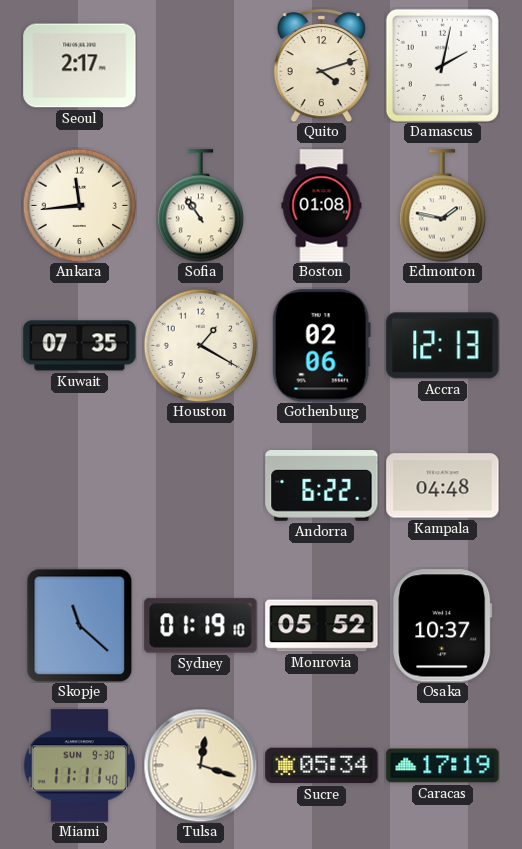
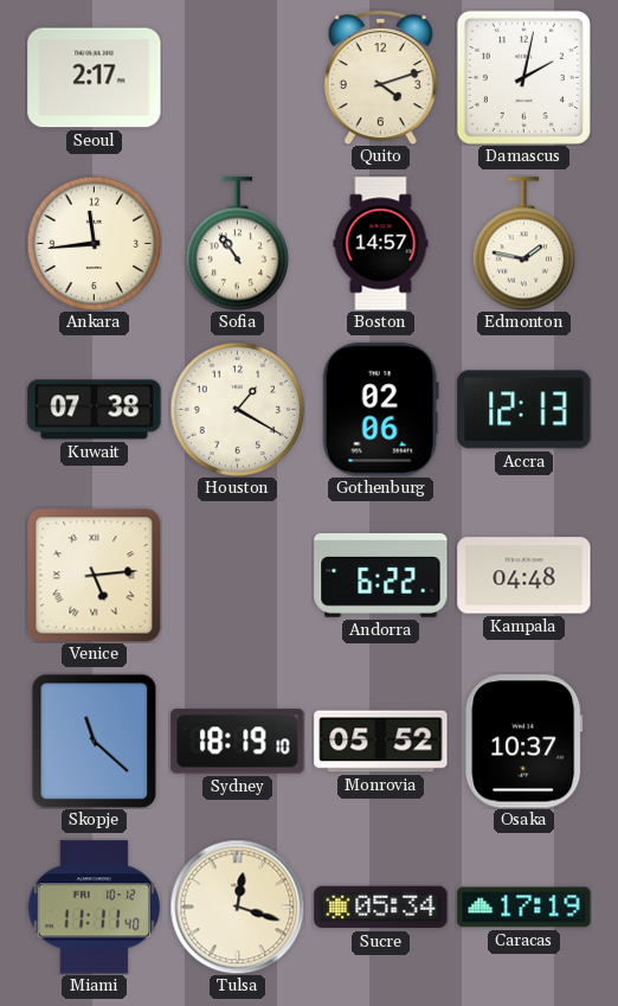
Boston: 01:08 -> 14:57
Kuwait: 07:35 -> 07:38
Venice: none -> 5:14
Sydney: 01:19 -> 18:19
Miami date: SUN 9-30 -> FRI 10-12
